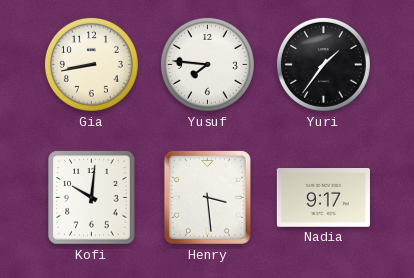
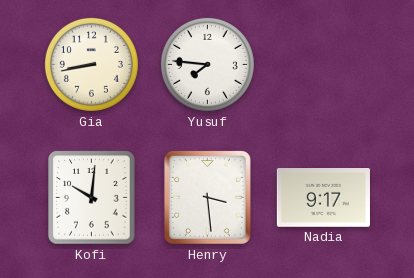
Yuri: 1:36 -> none
